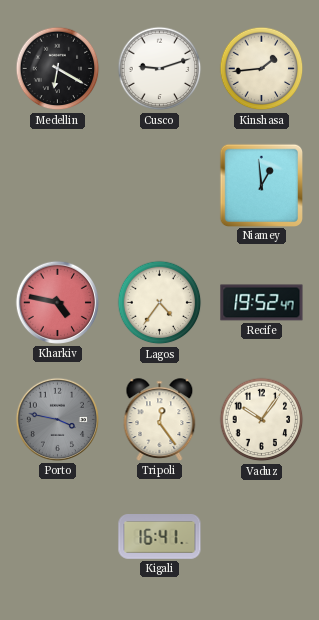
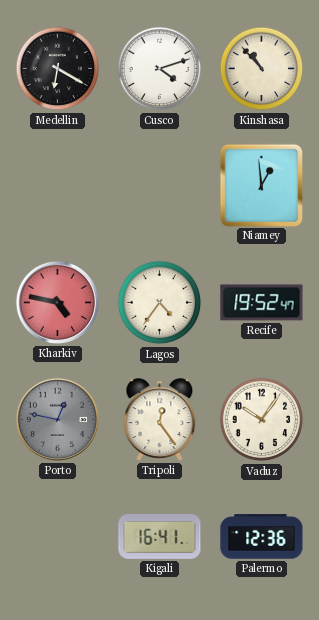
Cusco: 9:12 -> 4:12
Kinshasa: 1:44 -> 10:53
Porto: 3:47 -> 12:47
Palermo: none -> 12:36
